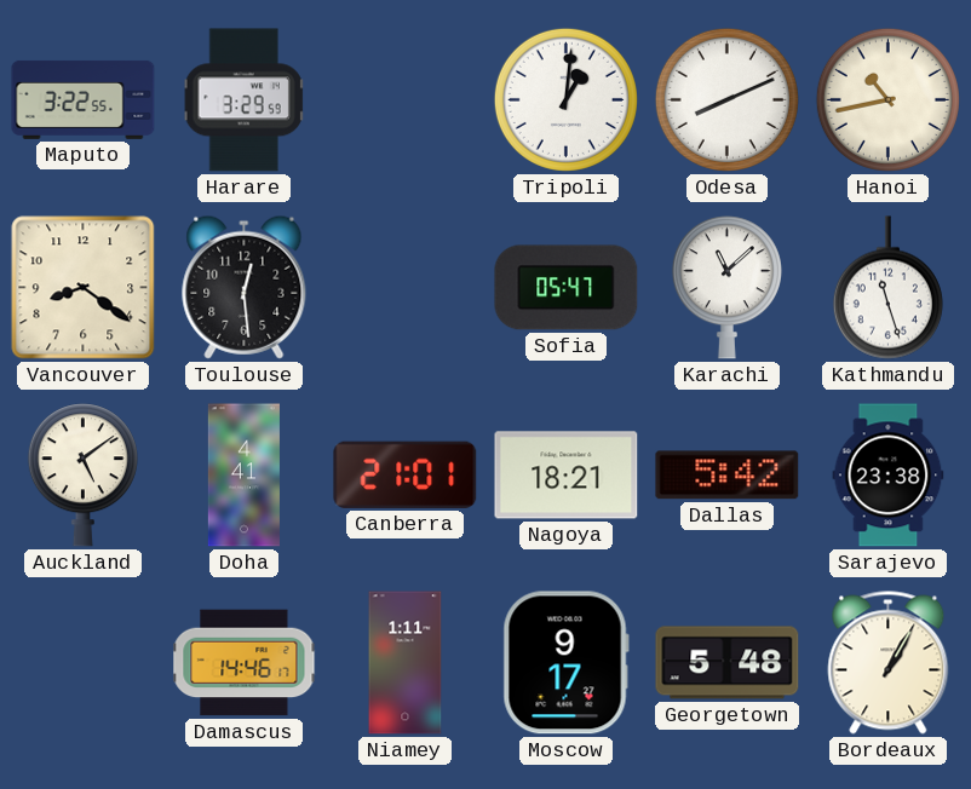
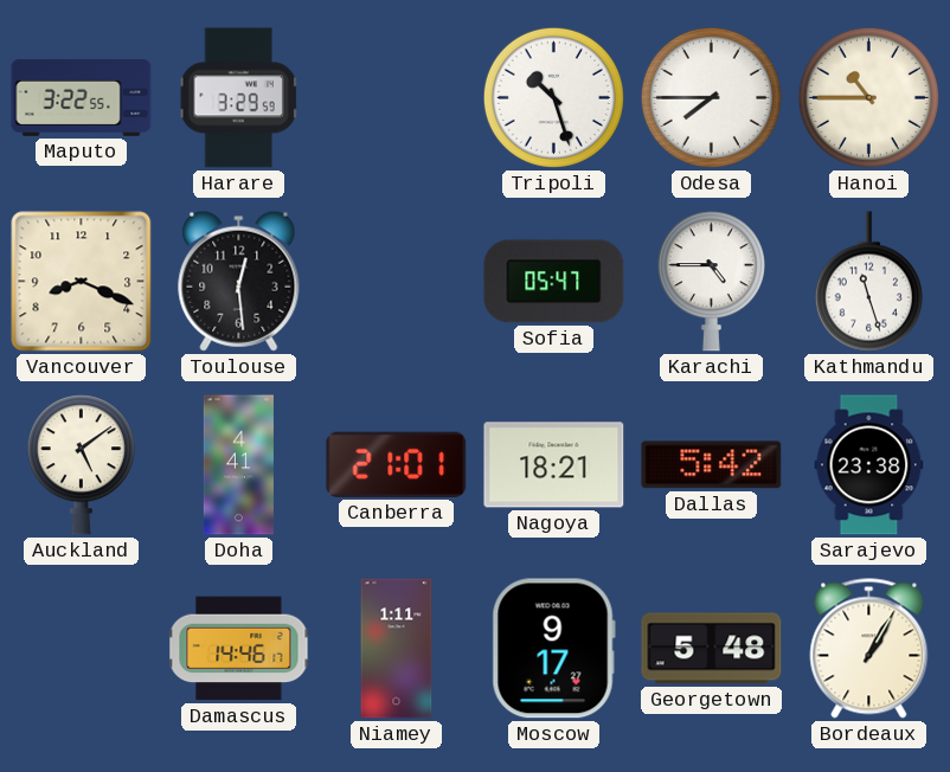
Tripoli: 1:01 -> 10:27
Odesa: 8:11 -> 7:45
Hanoi: 10:43 -> 10:45
Vancouver: 8:21 -> 8:19
Karachi: 11:08 -> 4:45
